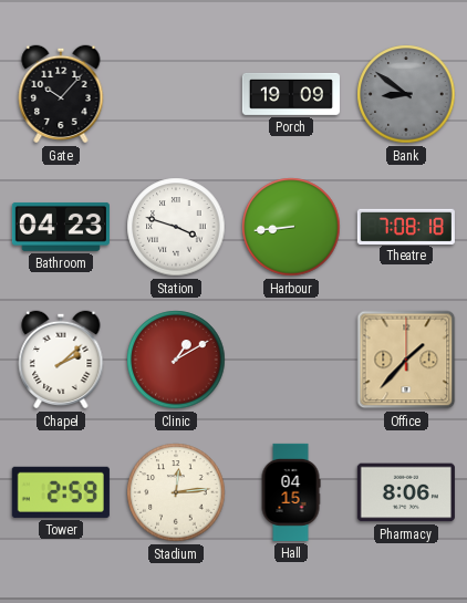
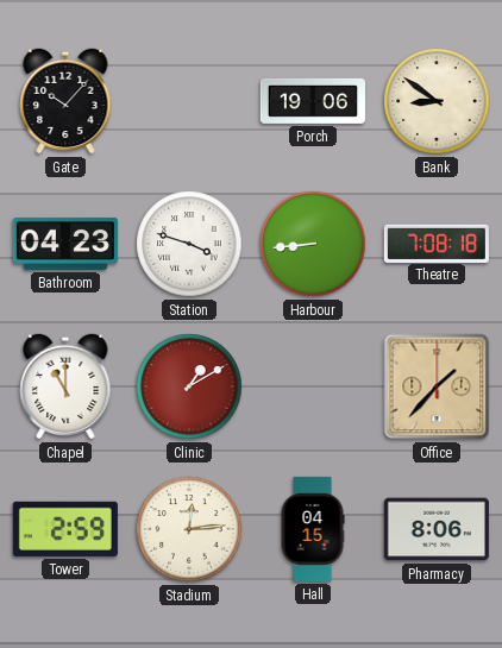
Porch: 19:09 -> 19:06
Bank dial: grey -> cream
Chapel: 2:08 -> 11:00
